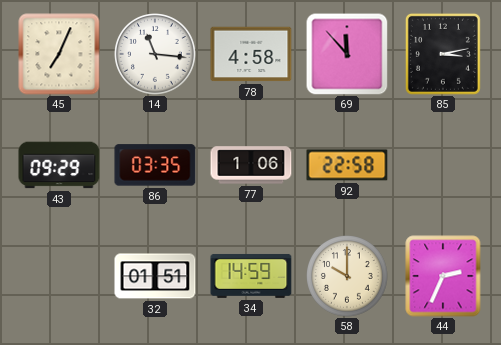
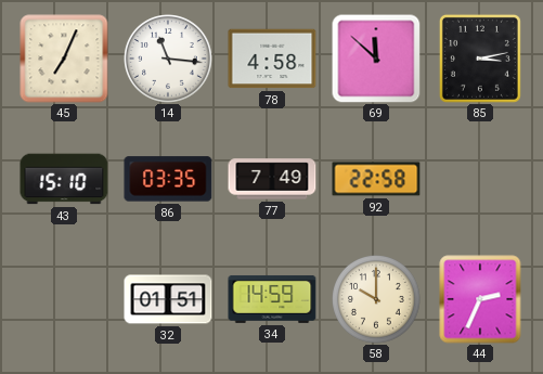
69: 11:53 -> 11:52
43: 09:29 -> 15:10
77: 1:06 -> 7:49
